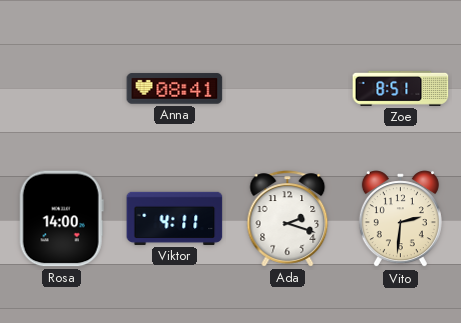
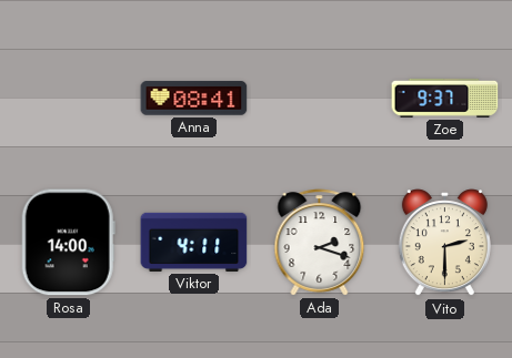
Zoe: 8:51 -> 9:37
Vito: 2:31 -> 2:30
